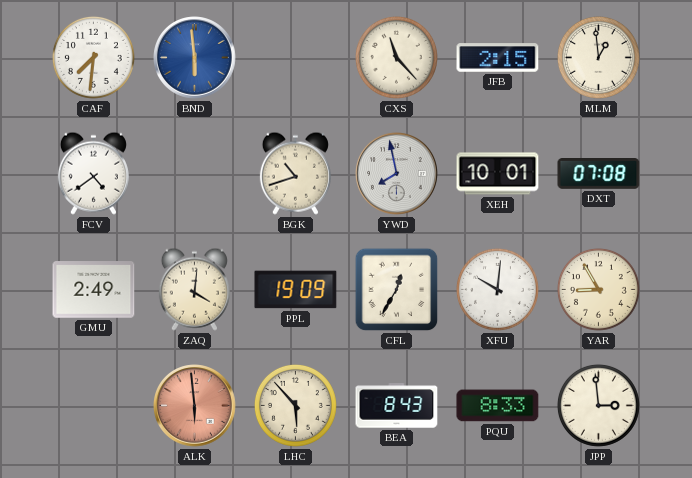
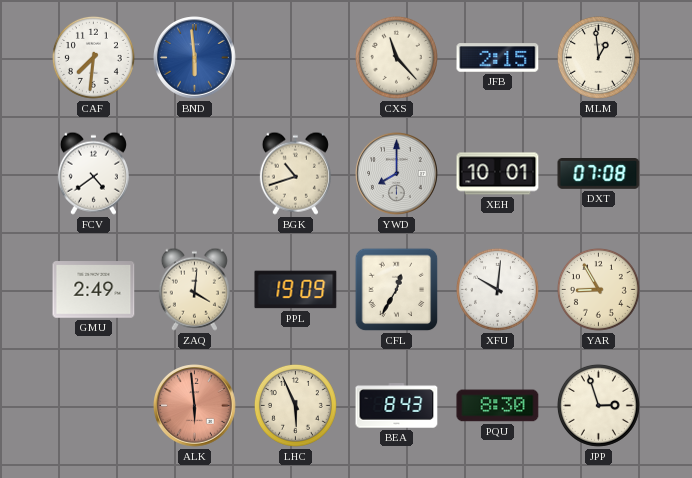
YWD: 7:58 -> 8:00
LHC: 5:53 -> 5:56
PQU: 8:33 -> 8:30
JPP: 2:59 -> 2:57
